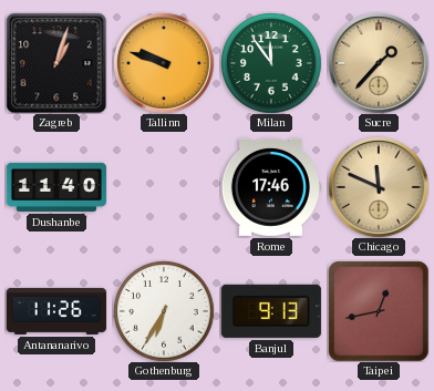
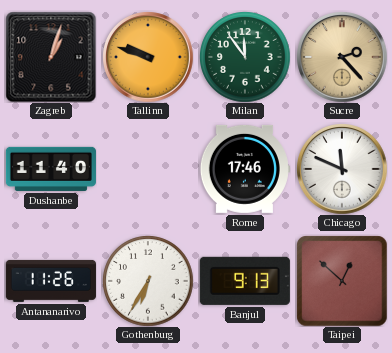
Sucre: 1:37 -> 2:23
Chicago dial: champagne -> white
Taipei: 12:43 -> 12:52
